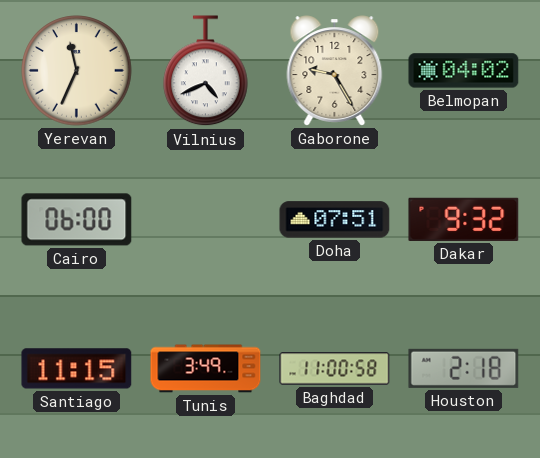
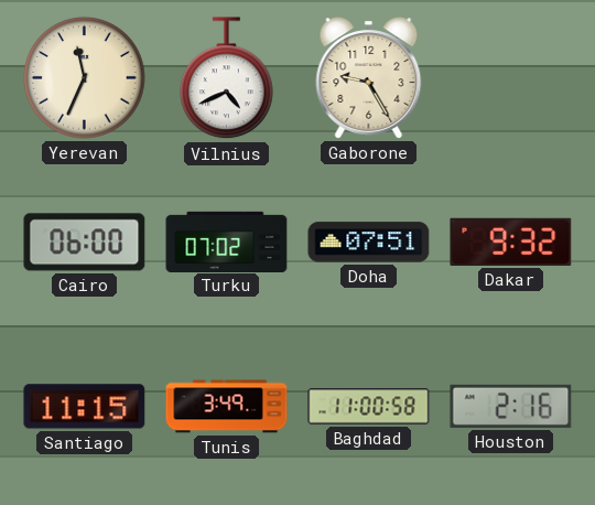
Belmopan: 04:02 -> none
Turku: none -> 07:02
Houston: 2:18 -> 2:16
